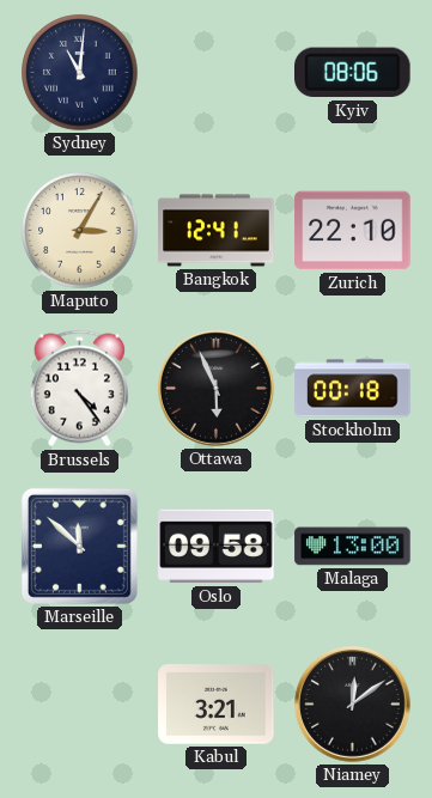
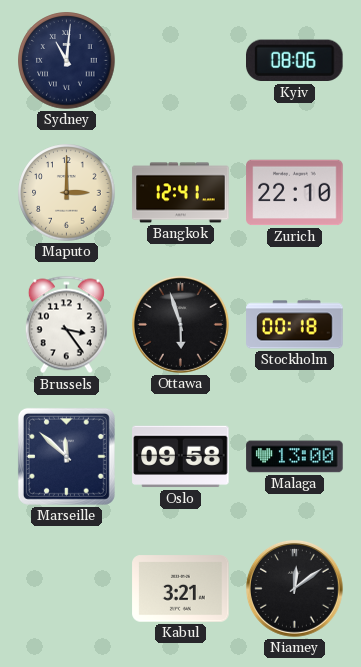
Maputo: 3:05 -> 3:00
Brussels: 4:24 -> 3:24
Ottawa: 5:56 -> 5:57
